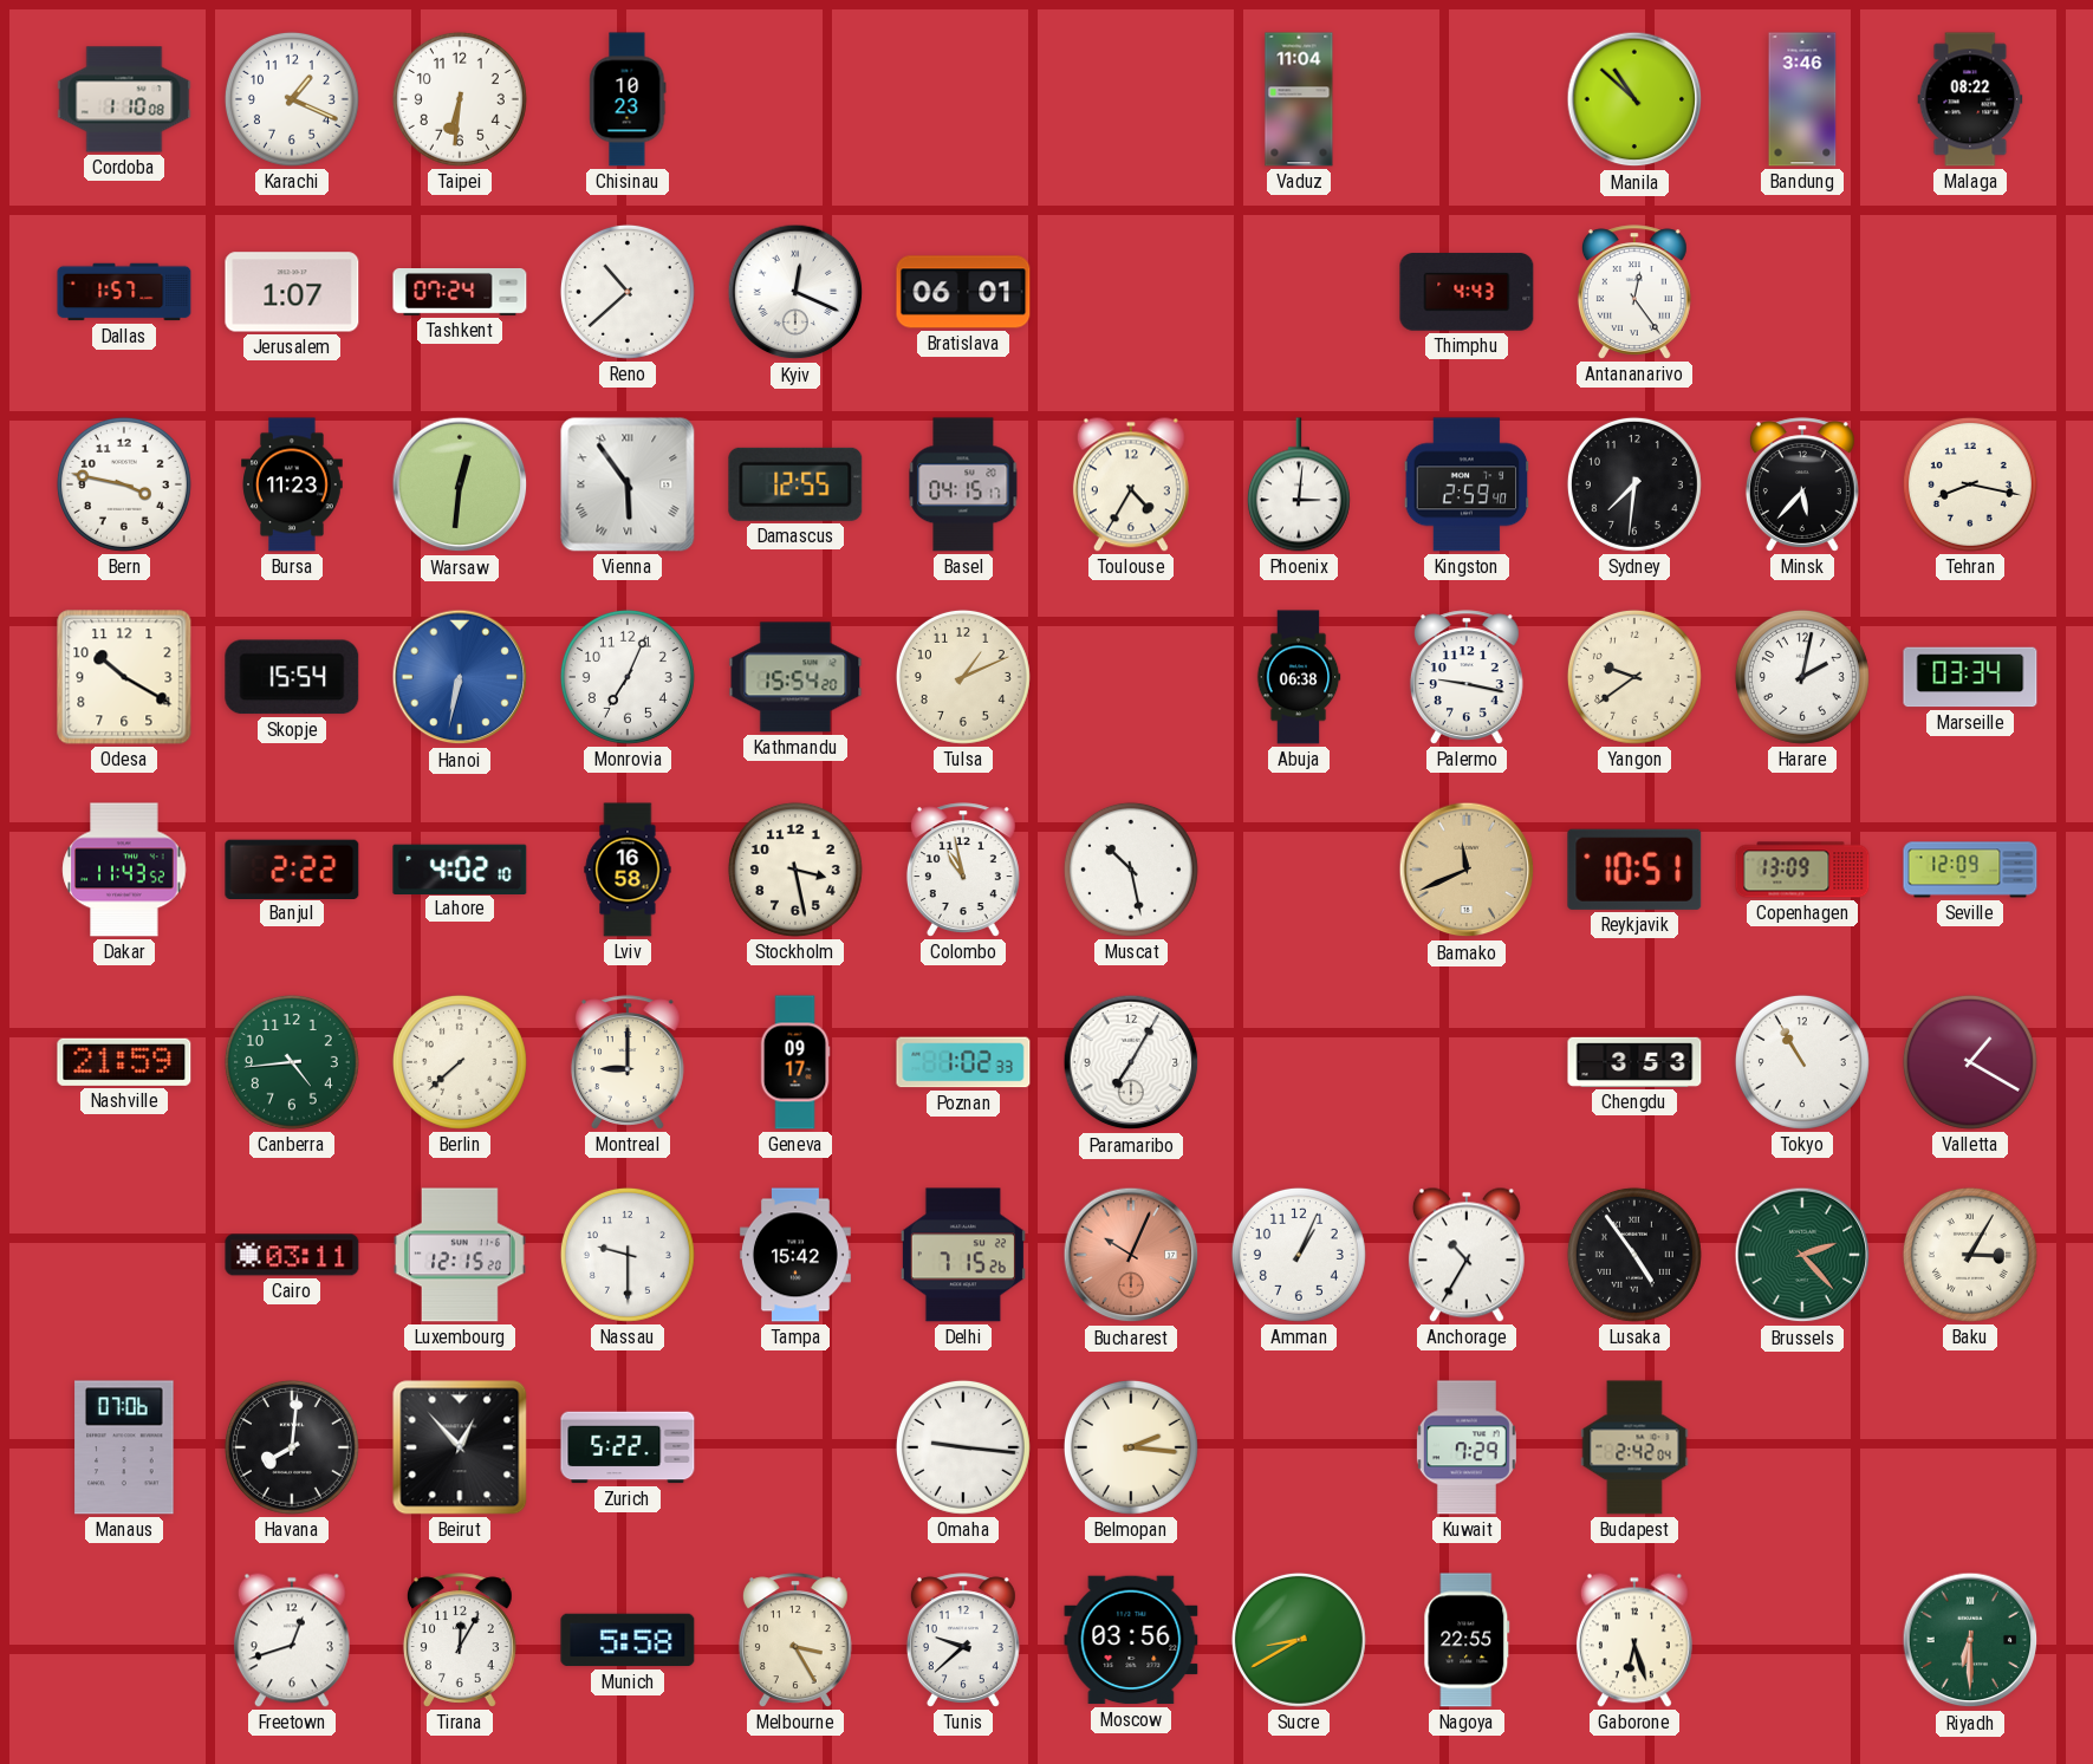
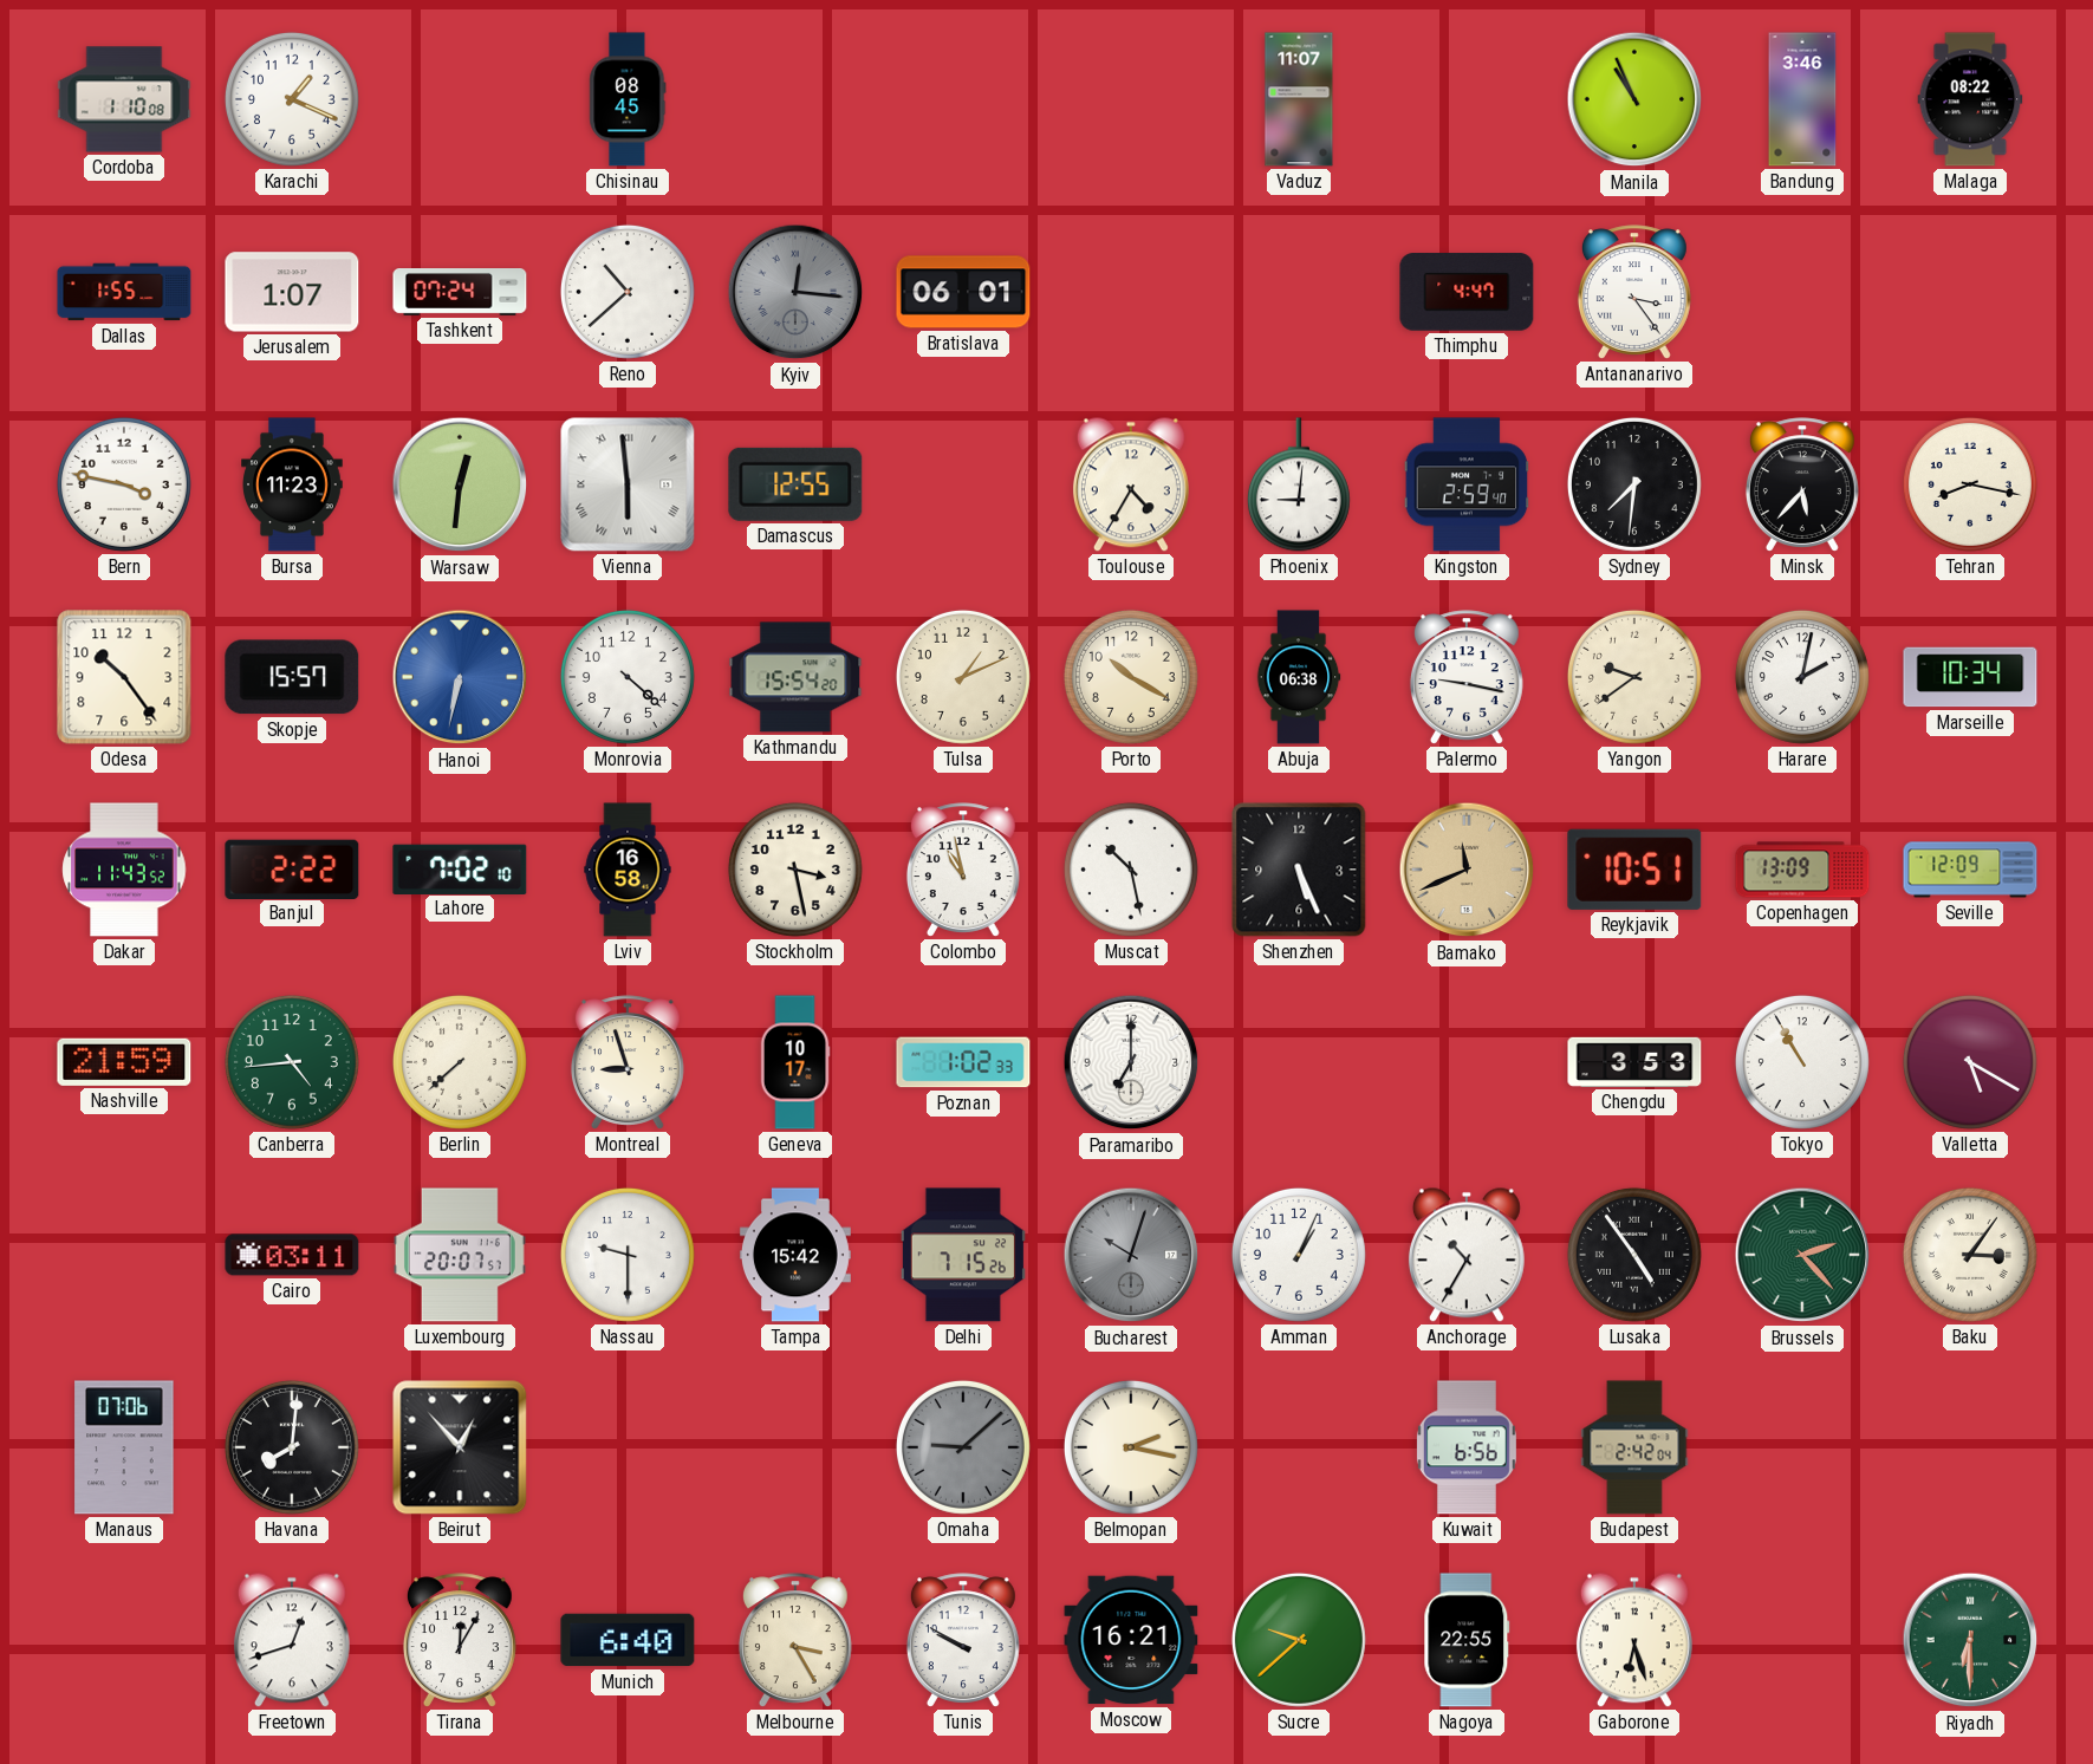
Taipei: 6:31 -> none
Chisinau: 10:23 -> 08:45
Vaduz: 11:04 -> 11:07
Manila: 10:52 -> 10:56
Dallas: 1:57 -> 1:55
Kyiv: 12:19 -> 12:16
Kyiv dial: white -> grey
Thimphu: 4:43 -> 4:47
Antananarivo: 12:24 -> 3:24
Vienna: 5:54 -> 5:59
Basel: 04:15 -> none
Phoenix: 3:01 -> 9:01
Odesa: 10:20 -> 10:24
Skopje: 15:54 -> 15:57
Monrovia: 7:04 -> 4:22
Porto: none -> 10:20
Marseille: 03:34 -> 10:34
Lahore: 4:02 -> 7:02
Shenzhen: none -> 5:26
Montreal: 9:00 -> 8:57
Geneva: 09:17 -> 10:17
Paramaribo: 7:05 -> 7:00
Valletta: 1:20 -> 5:20
Luxembourg: 12:15 -> 20:07
Bucharest: 10:04 -> 10:03
Bucharest dial: salmon -> grey
Baku: 3:05 -> 3:06
Zurich: 5:22 -> none
Omaha: 9:16 -> 9:08
Omaha dial: white -> grey
Belmopan: 2:16 -> 2:17
Kuwait: 7:29 -> 6:56
Munich: 5:58 -> 6:40
Tunis: 9:38 -> 9:50
Moscow: 03:56 -> 16:21
Sucre: 8:40 -> 9:38
